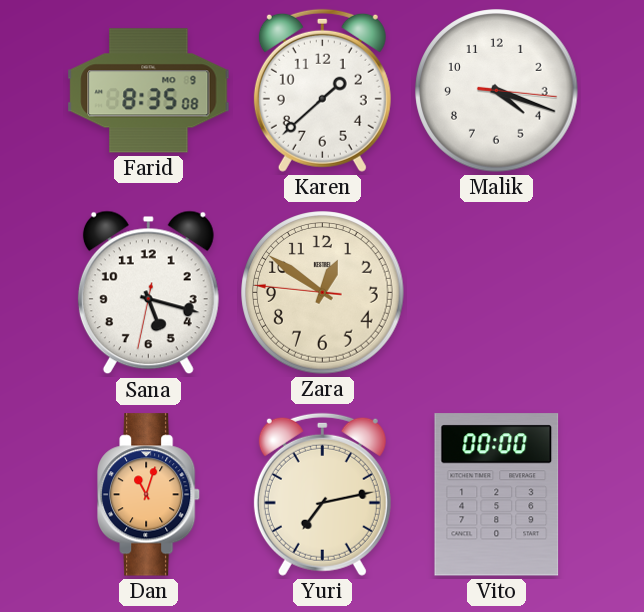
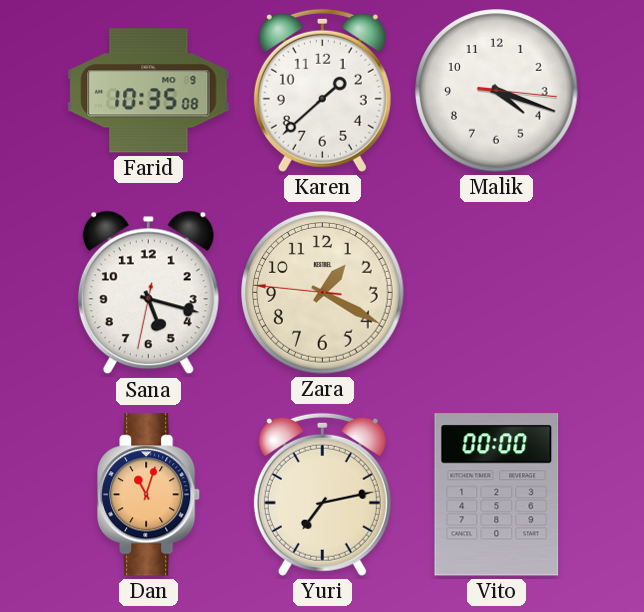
Farid: 8:35 -> 10:35
Zara: 12:50 -> 1:19
